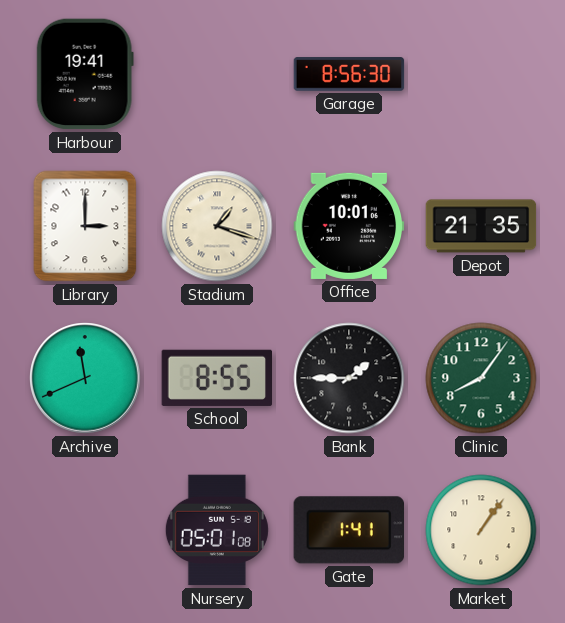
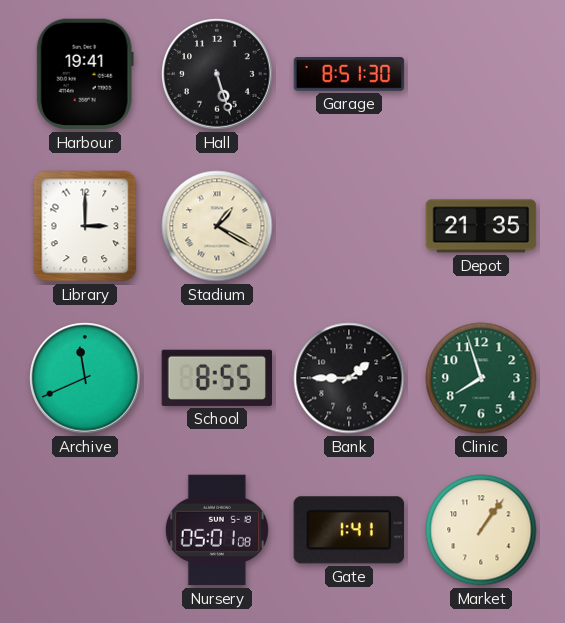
Hall: none -> 5:27
Garage: 8:56 -> 8:51
Stadium: 1:18 -> 1:20
Office: 10:01 -> none
Clinic: 8:06 -> 7:57
